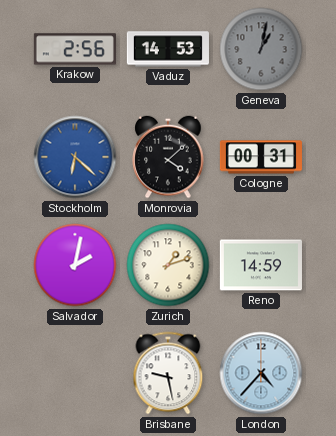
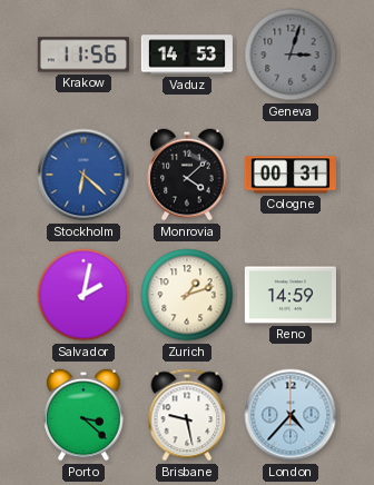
Krakow: 2:56 -> 11:56
Geneva: 1:02 -> 3:03
Porto: none -> 3:22
